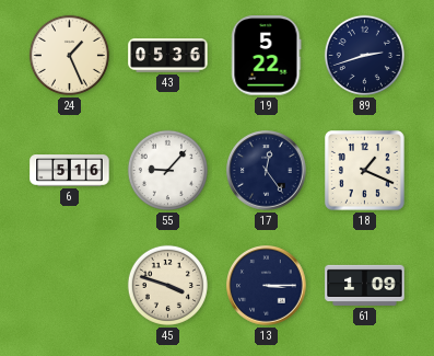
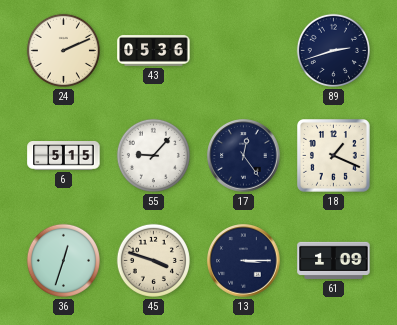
24: 1:26 -> 2:11
19: 5:22 -> none
6: 5:16 -> 5:15
36: none -> 12:33
